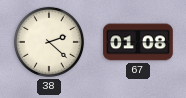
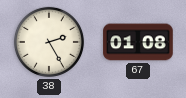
38: 2:22 -> 2:25
